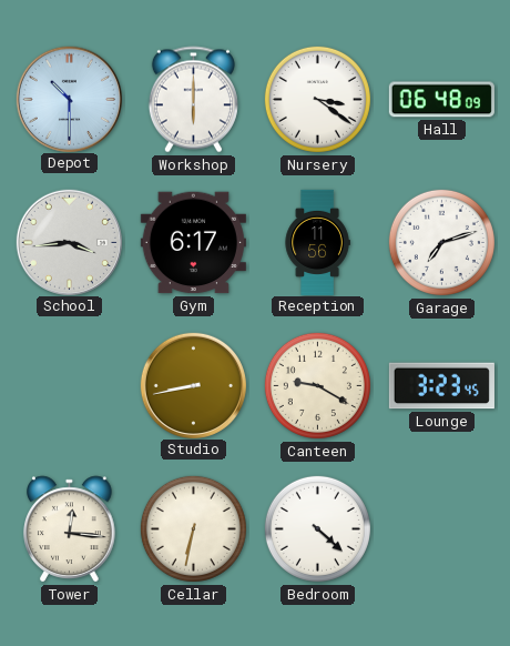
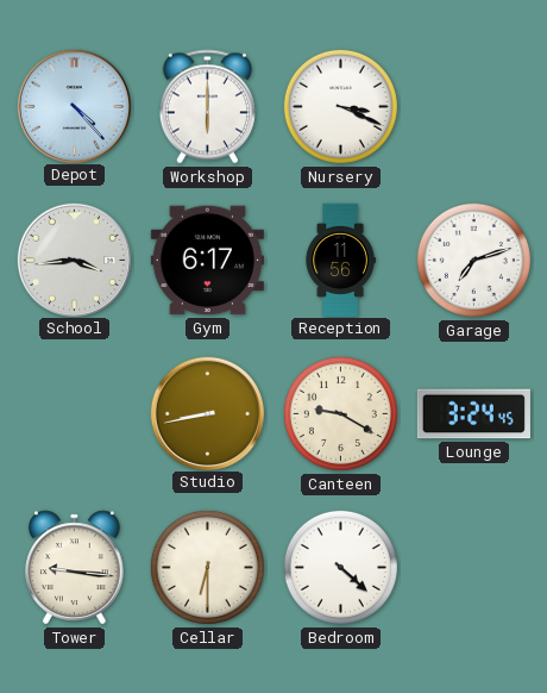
Depot: 10:30 -> 4:23
Nursery: 3:21 -> 3:19
Hall: 06:48 -> none
Lounge: 3:23 -> 3:24
Tower: 12:16 -> 9:16
Cellar: 6:32 -> 6:30
